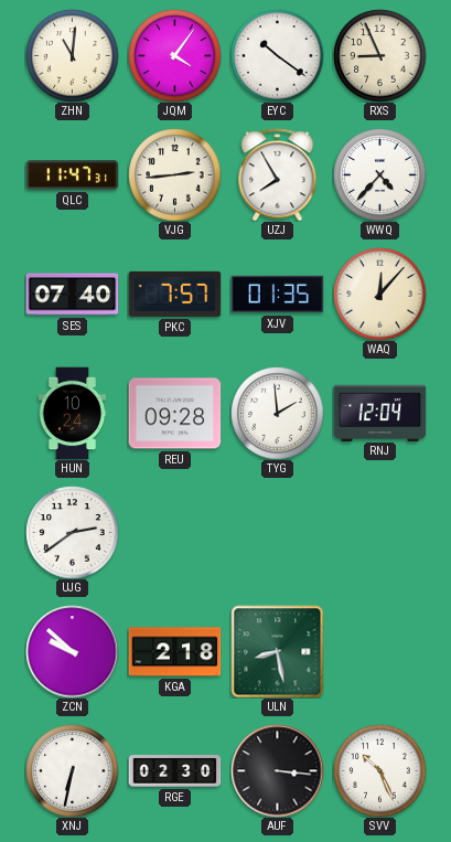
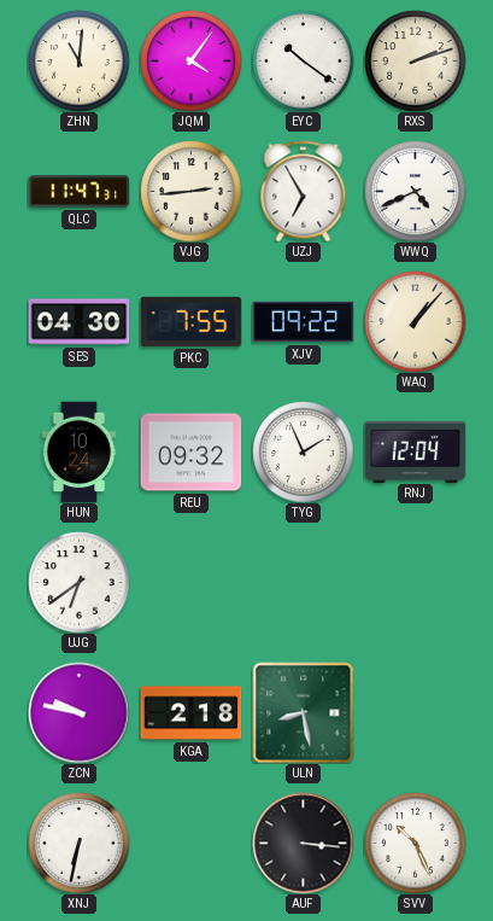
RXS: 8:56 -> 2:12
UZJ: 7:55 -> 6:55
WWQ: 4:37 -> 4:41
SES: 07:40 -> 04:30
PKC: 7:57 -> 7:55
XJV: 01:35 -> 09:22
WAQ: 12:07 -> 1:07
REU: 09:28 -> 09:32
TYG: 1:59 -> 1:56
UJG: 2:39 -> 6:39
ZCN: 9:52 -> 9:47
RGE: 02:30 -> none
